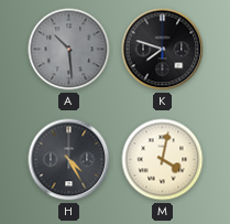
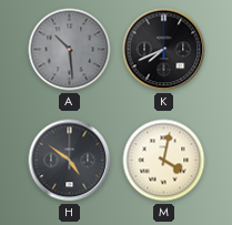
K: 7:48 -> 7:41
H: 4:25 -> 4:51
